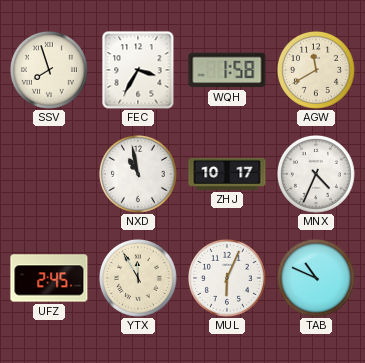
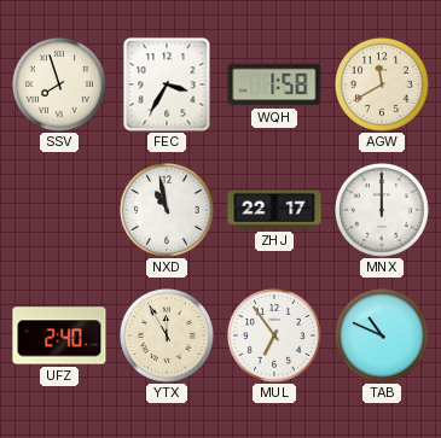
ZHJ: 10:17 -> 22:17
MNX: 4:34 -> 12:00
UFZ: 2:45 -> 2:40
MUL: 6:04 -> 6:54
